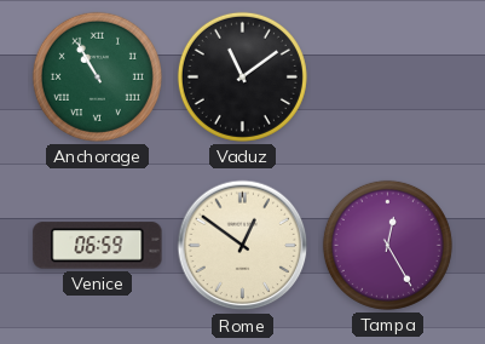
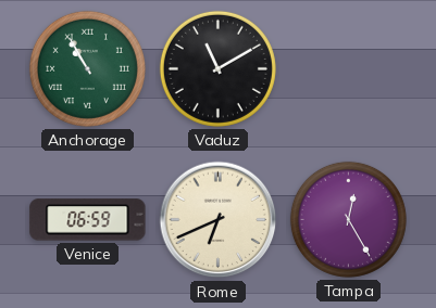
Vaduz: 11:09 -> 11:10
Rome: 12:51 -> 6:41
